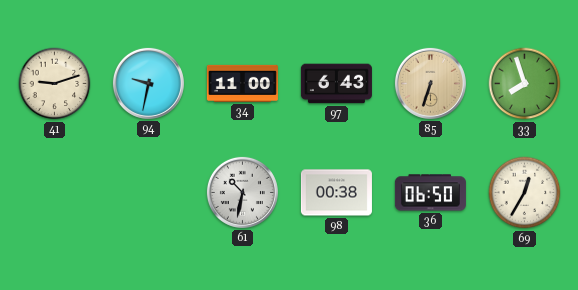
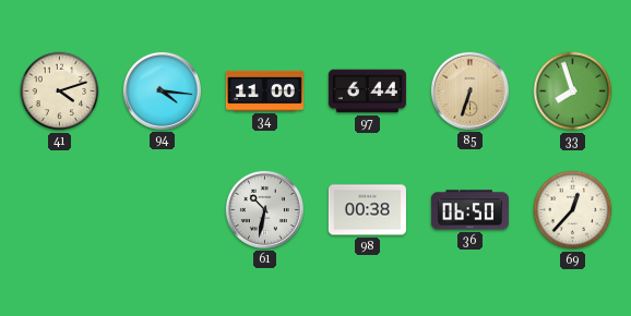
41: 9:12 -> 4:12
94: 9:32 -> 4:16
97: 6:43 -> 6:44
69: 12:35 -> 12:37
